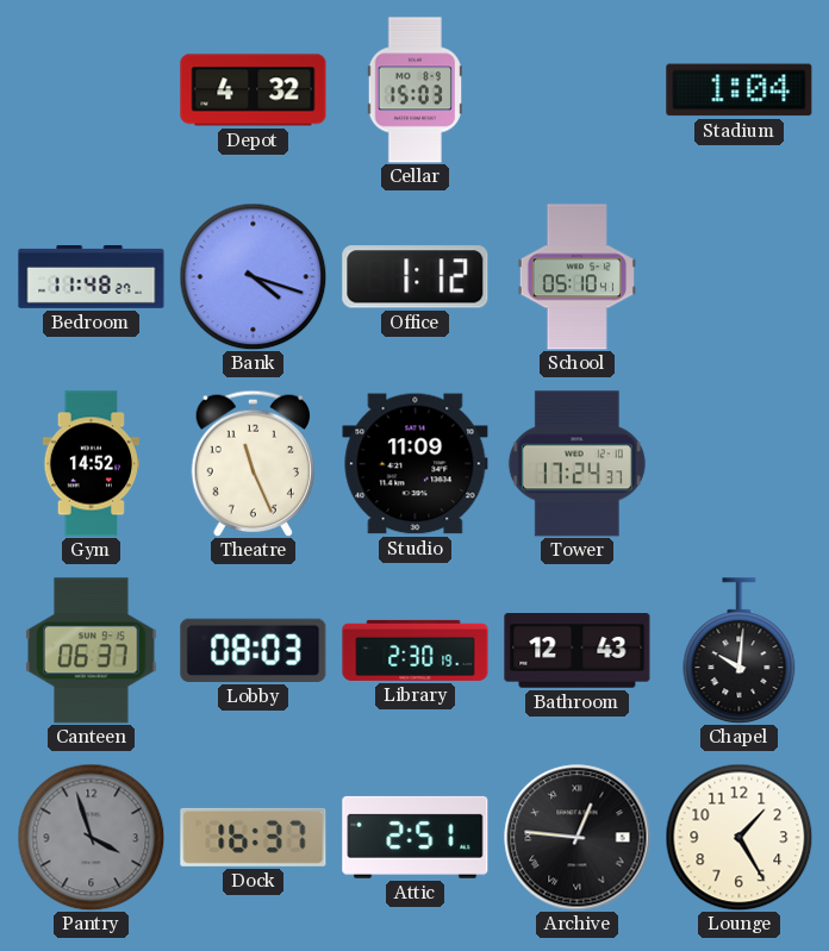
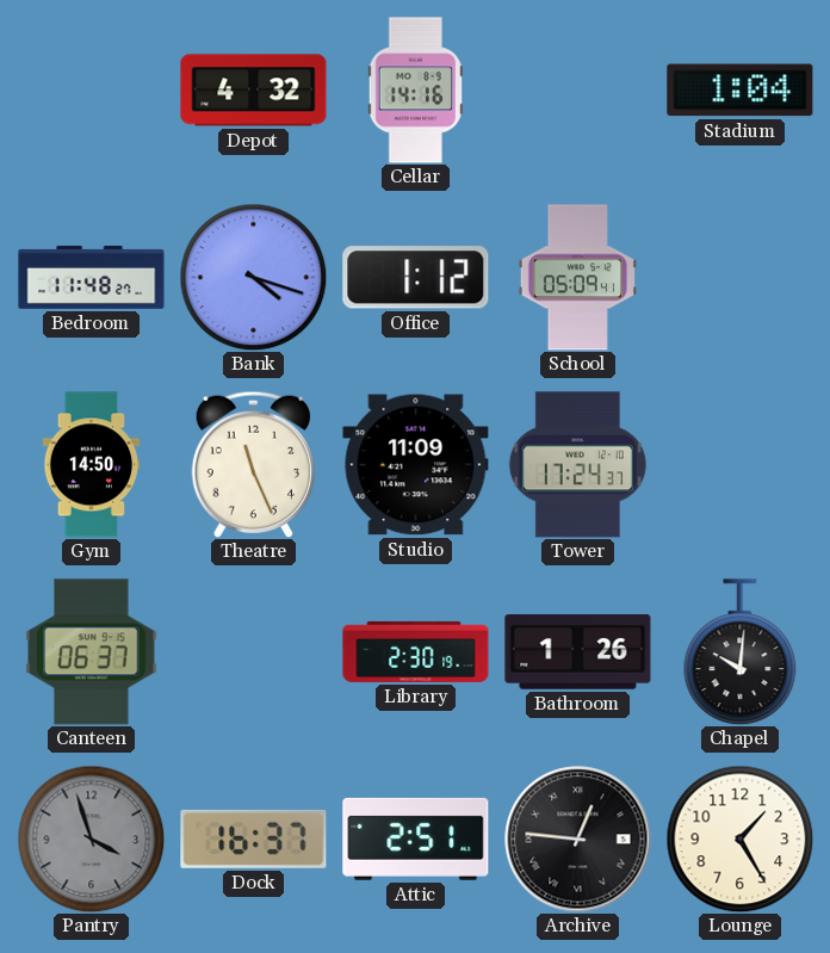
Cellar: 15:03 -> 14:16
School: 05:10 -> 05:09
Gym: 14:52 -> 14:50
Lobby: 08:03 -> none
Bathroom: 12:43 -> 1:26
